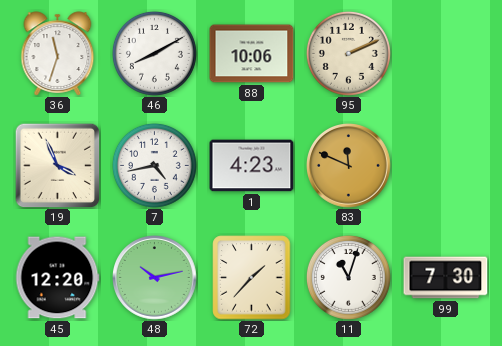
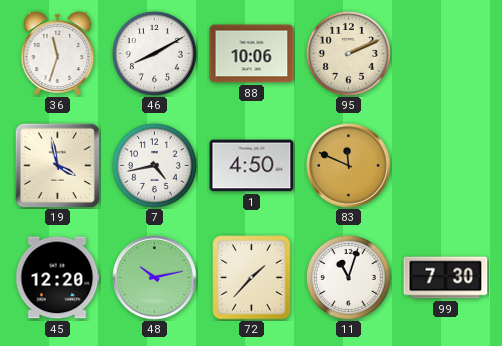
19: 3:56 -> 3:58
1: 4:23 -> 4:50
